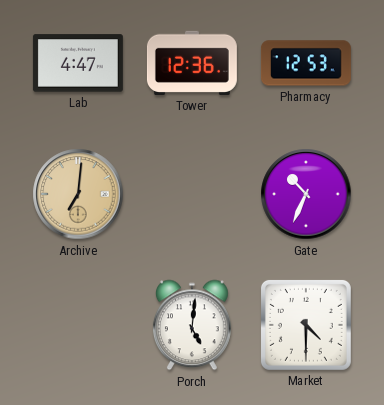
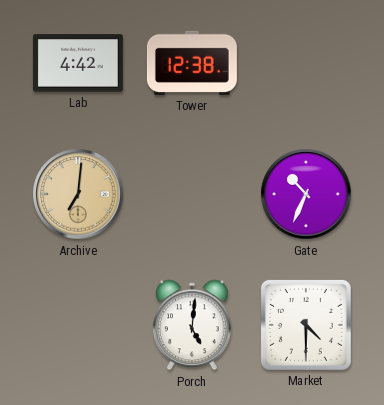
Lab: 4:47 -> 4:42
Tower: 12:36 -> 12:38
Pharmacy: 12:53 -> none
